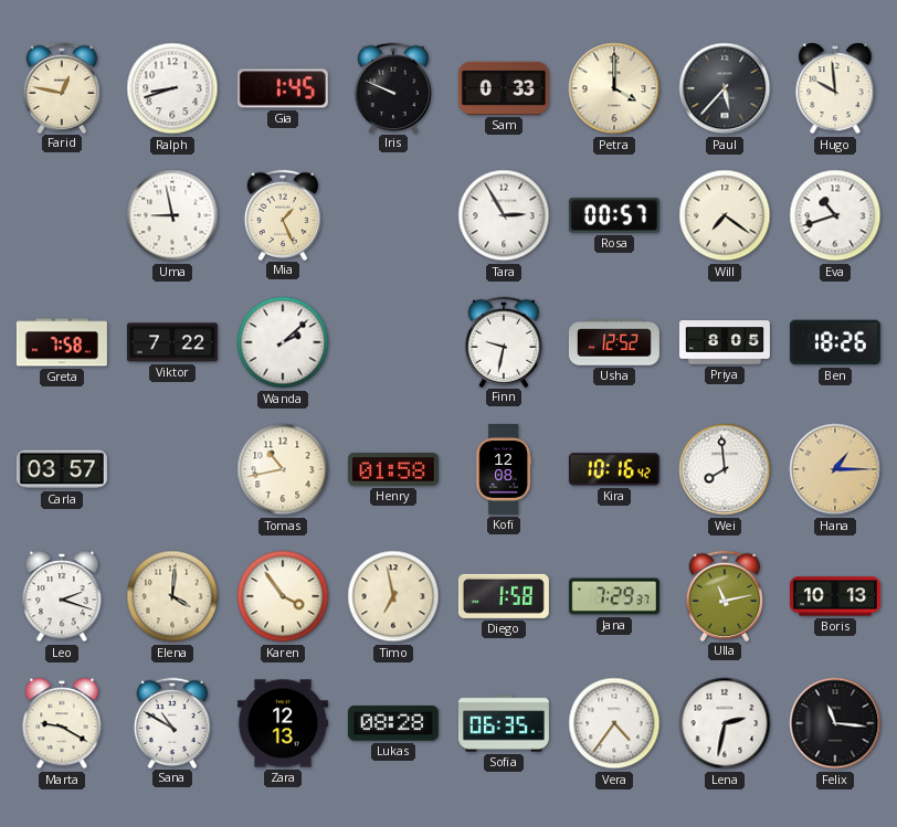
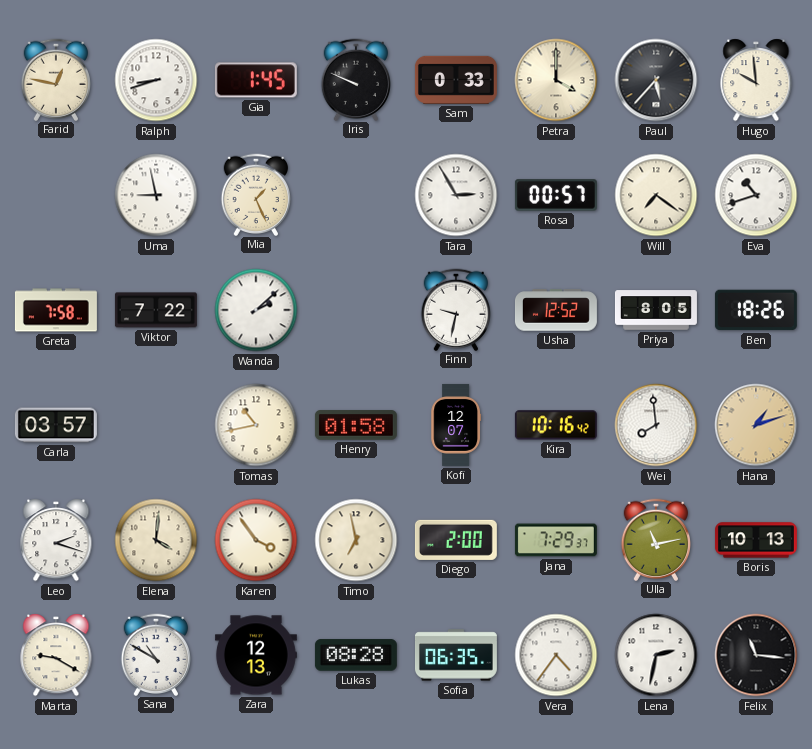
Kofi: 12:08 -> 12:07
Hana: 1:15 -> 1:12
Diego: 1:58 -> 2:00
